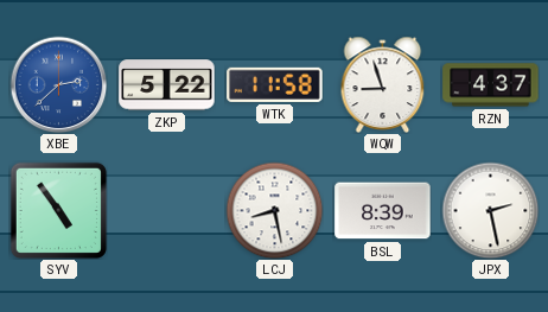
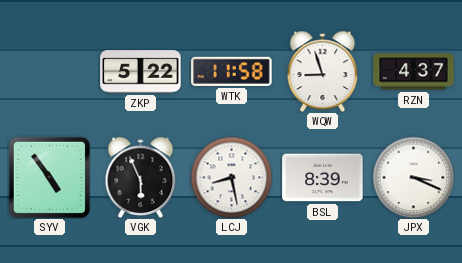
XBE: 2:38 -> none
VGK: none -> 5:56
JPX: 2:28 -> 3:19
